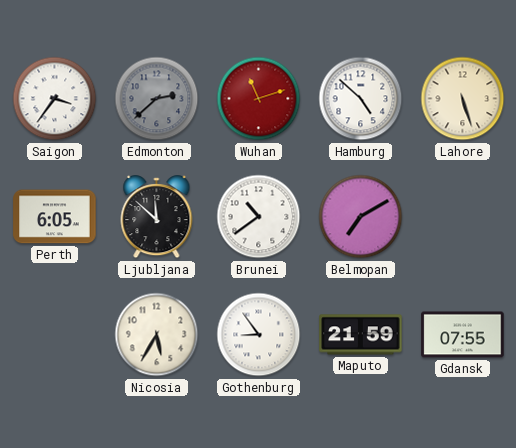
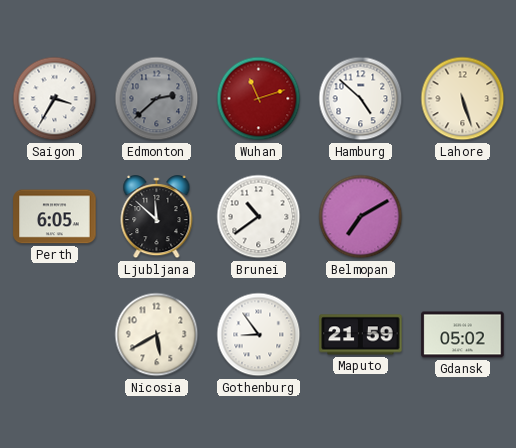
Saigon: 3:36 -> 3:35
Nicosia: 5:35 -> 5:40
Gdansk: 07:55 -> 05:02
